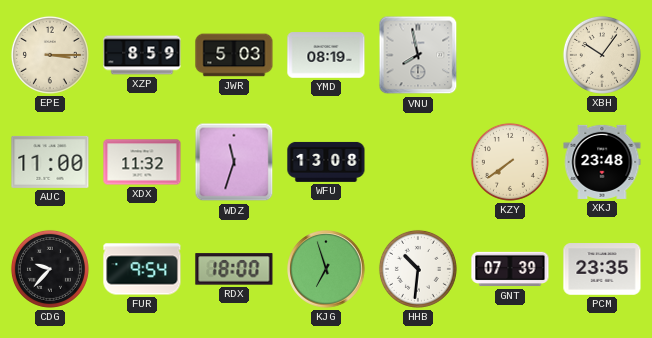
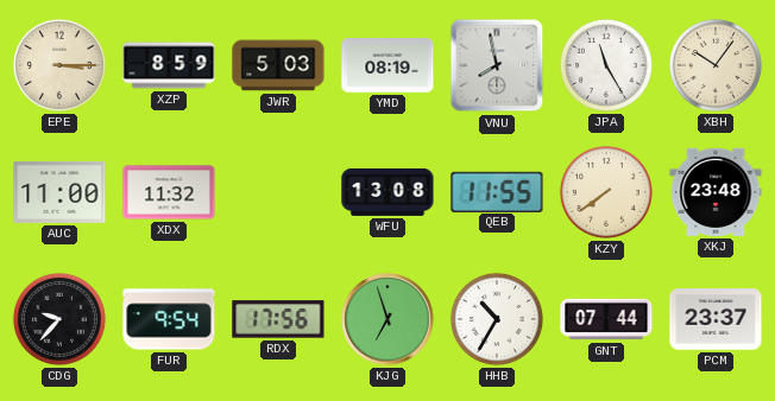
JPA: none -> 11:25
WDZ: 11:33 -> none
QEB: none -> 11:55
RDX: 18:00 -> 17:56
HHB: 10:31 -> 10:35
GNT: 07:39 -> 07:44
PCM: 23:35 -> 23:37
